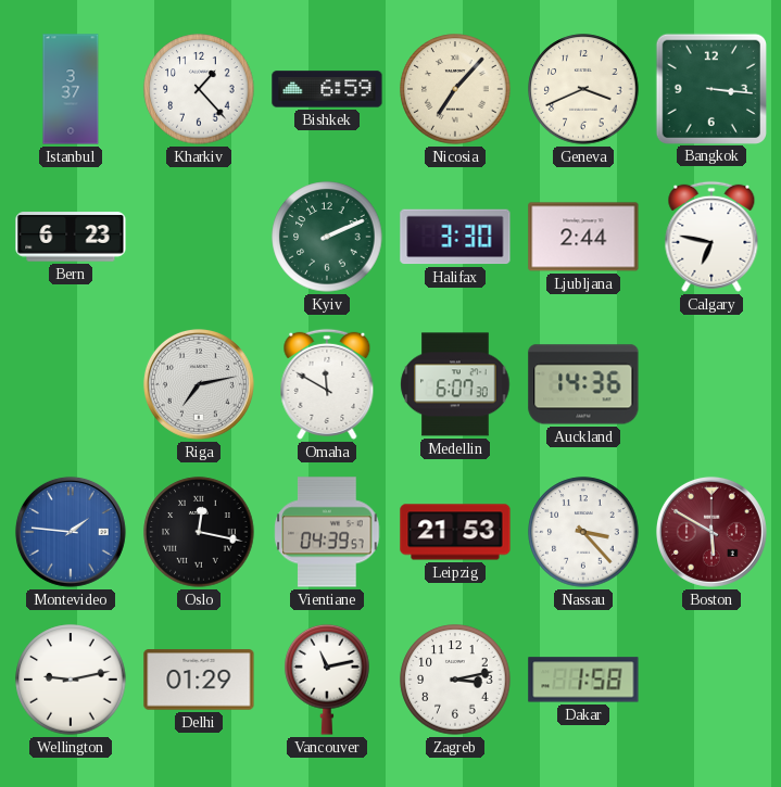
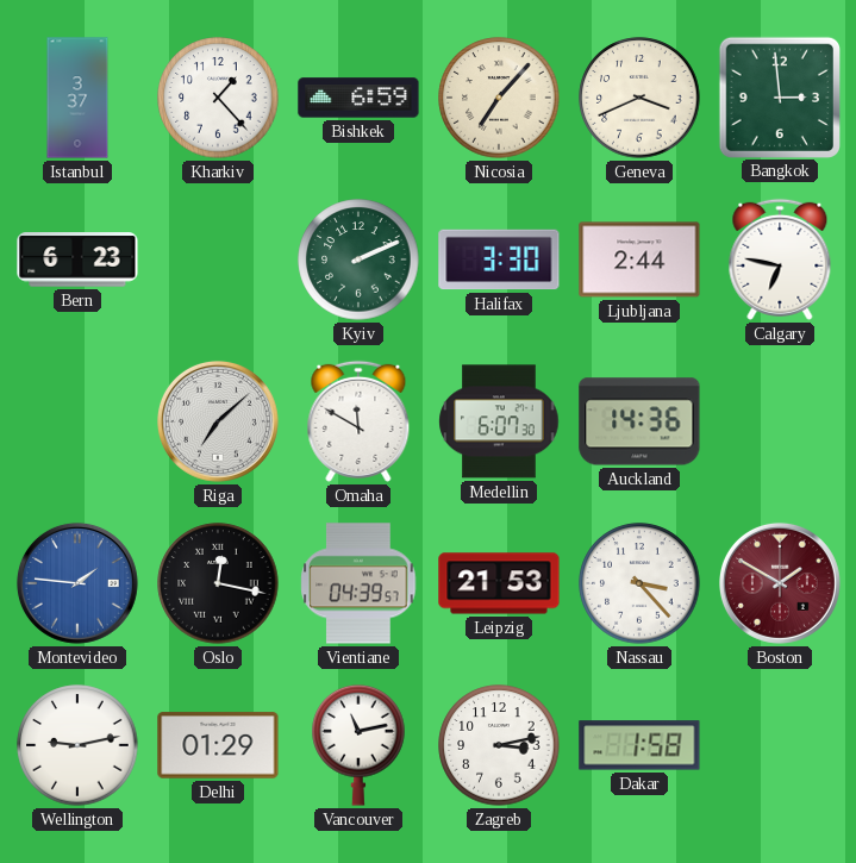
Bangkok: 3:16 -> 2:59
Riga: 7:13 -> 7:08
Boston: 5:50 -> 1:50
